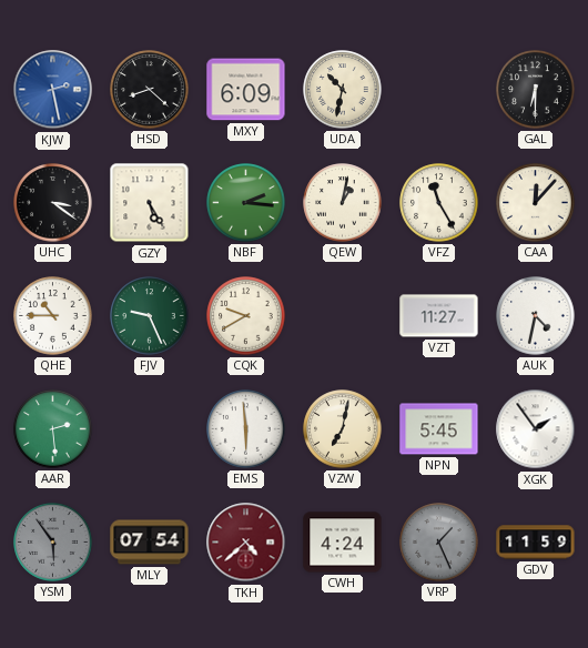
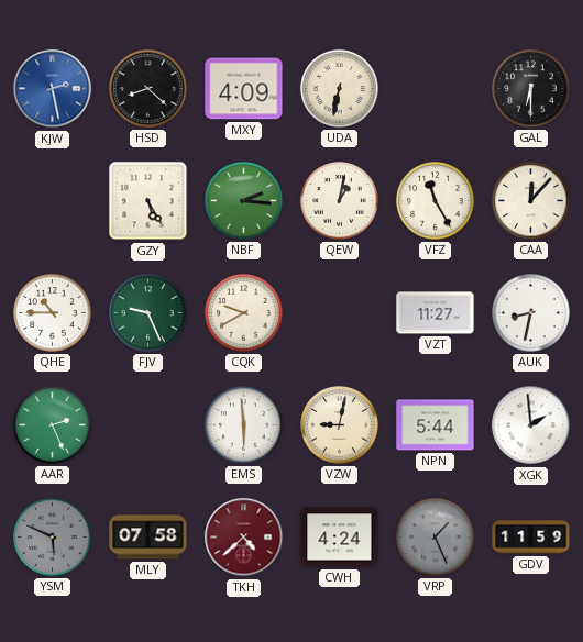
MXY: 6:09 -> 4:09
UDA: 10:32 -> 6:32
UHC: 3:21 -> none
AUK: 4:32 -> 8:32
AAR: 2:29 -> 2:26
VZW: 7:02 -> 9:02
NPN: 5:45 -> 5:44
XGK: 1:54 -> 1:59
YSM: 5:54 -> 5:49
MLY: 07:54 -> 07:58
